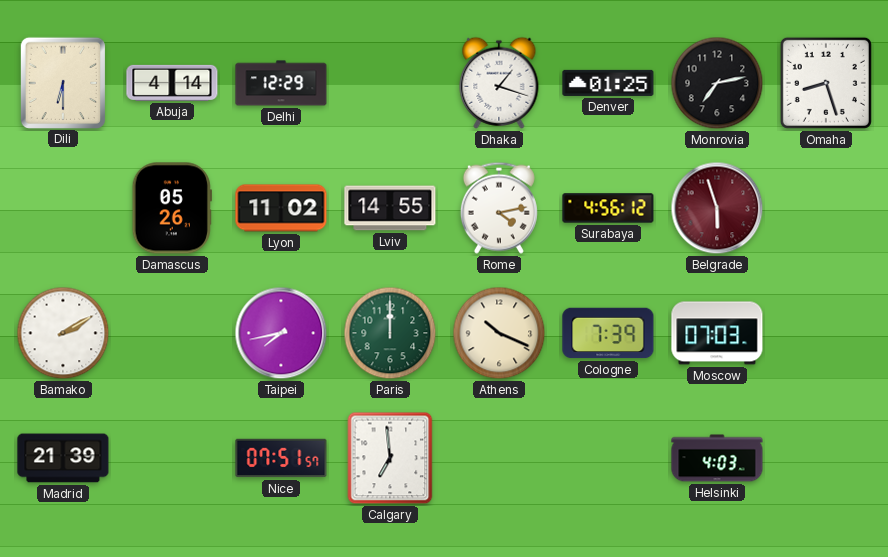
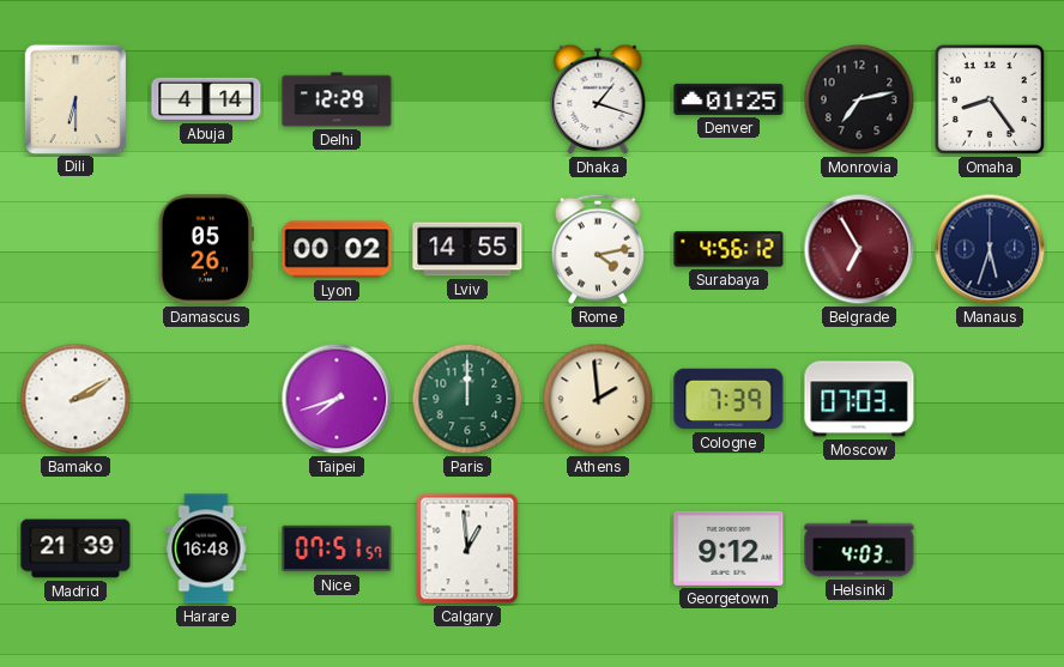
Omaha: 8:27 -> 8:24
Lyon: 11:02 -> 00:02
Belgrade: 5:57 -> 6:55
Manaus: none -> 5:33
Taipei: 7:43 -> 7:42
Athens: 10:19 -> 1:59
Harare: none -> 16:48
Calgary: 6:59 -> 12:59
Georgetown: none -> 9:12
